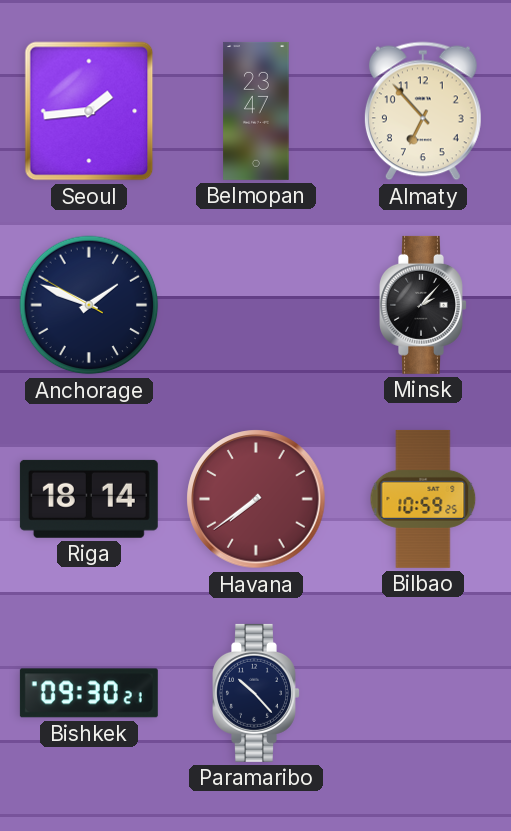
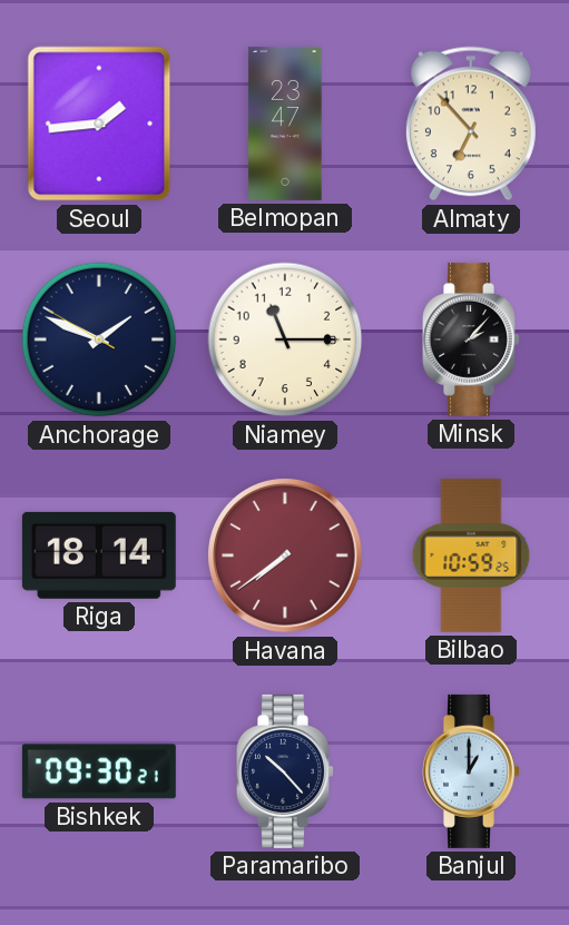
Niamey: none -> 11:15
Banjul: none -> 1:00
